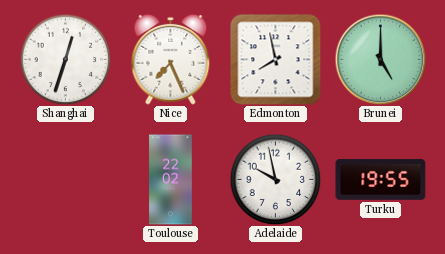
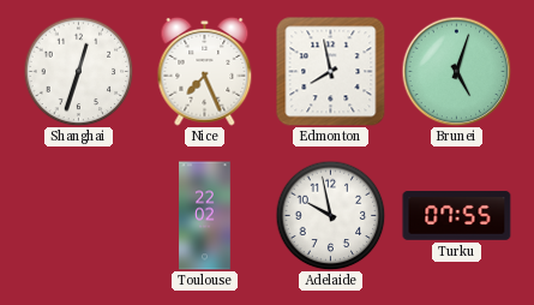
Brunei: 5:00 -> 5:03
Turku: 19:55 -> 07:55
